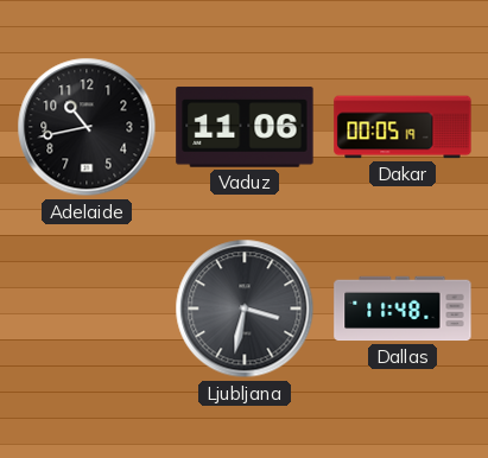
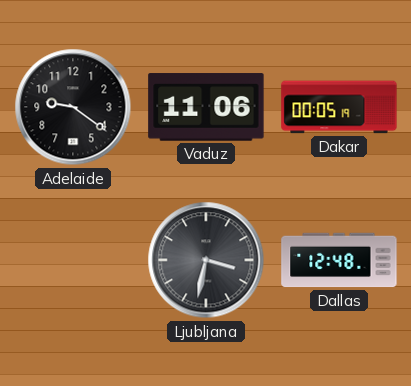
Adelaide: 10:43 -> 9:21
Dallas: 11:48 -> 12:48
